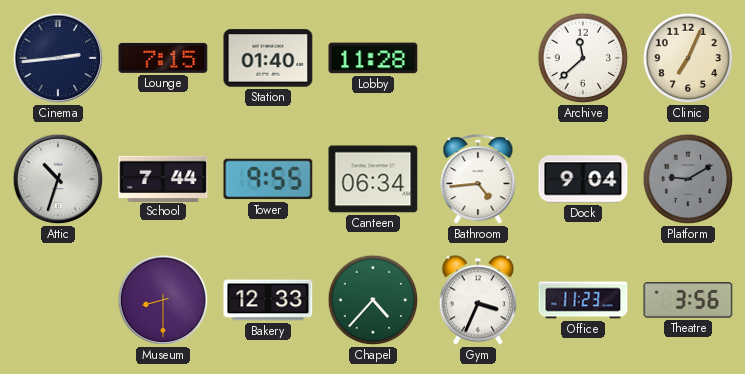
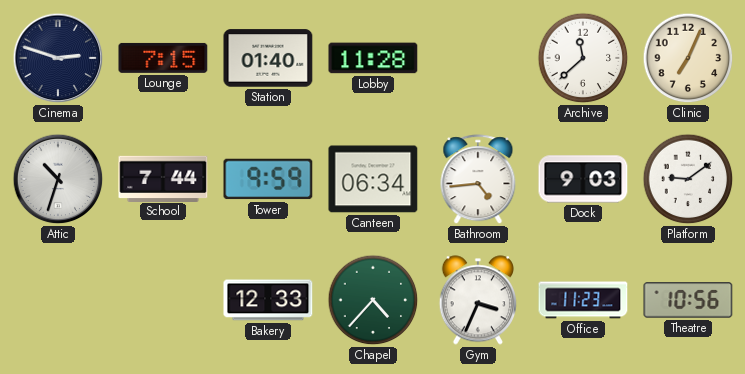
Cinema: 2:44 -> 2:48
Tower: 9:55 -> 9:59
Dock: 9:04 -> 9:03
Platform: 9:10 -> 9:09
Platform dial: grey -> white
Museum: 8:30 -> none
Theatre: 3:56 -> 10:56
